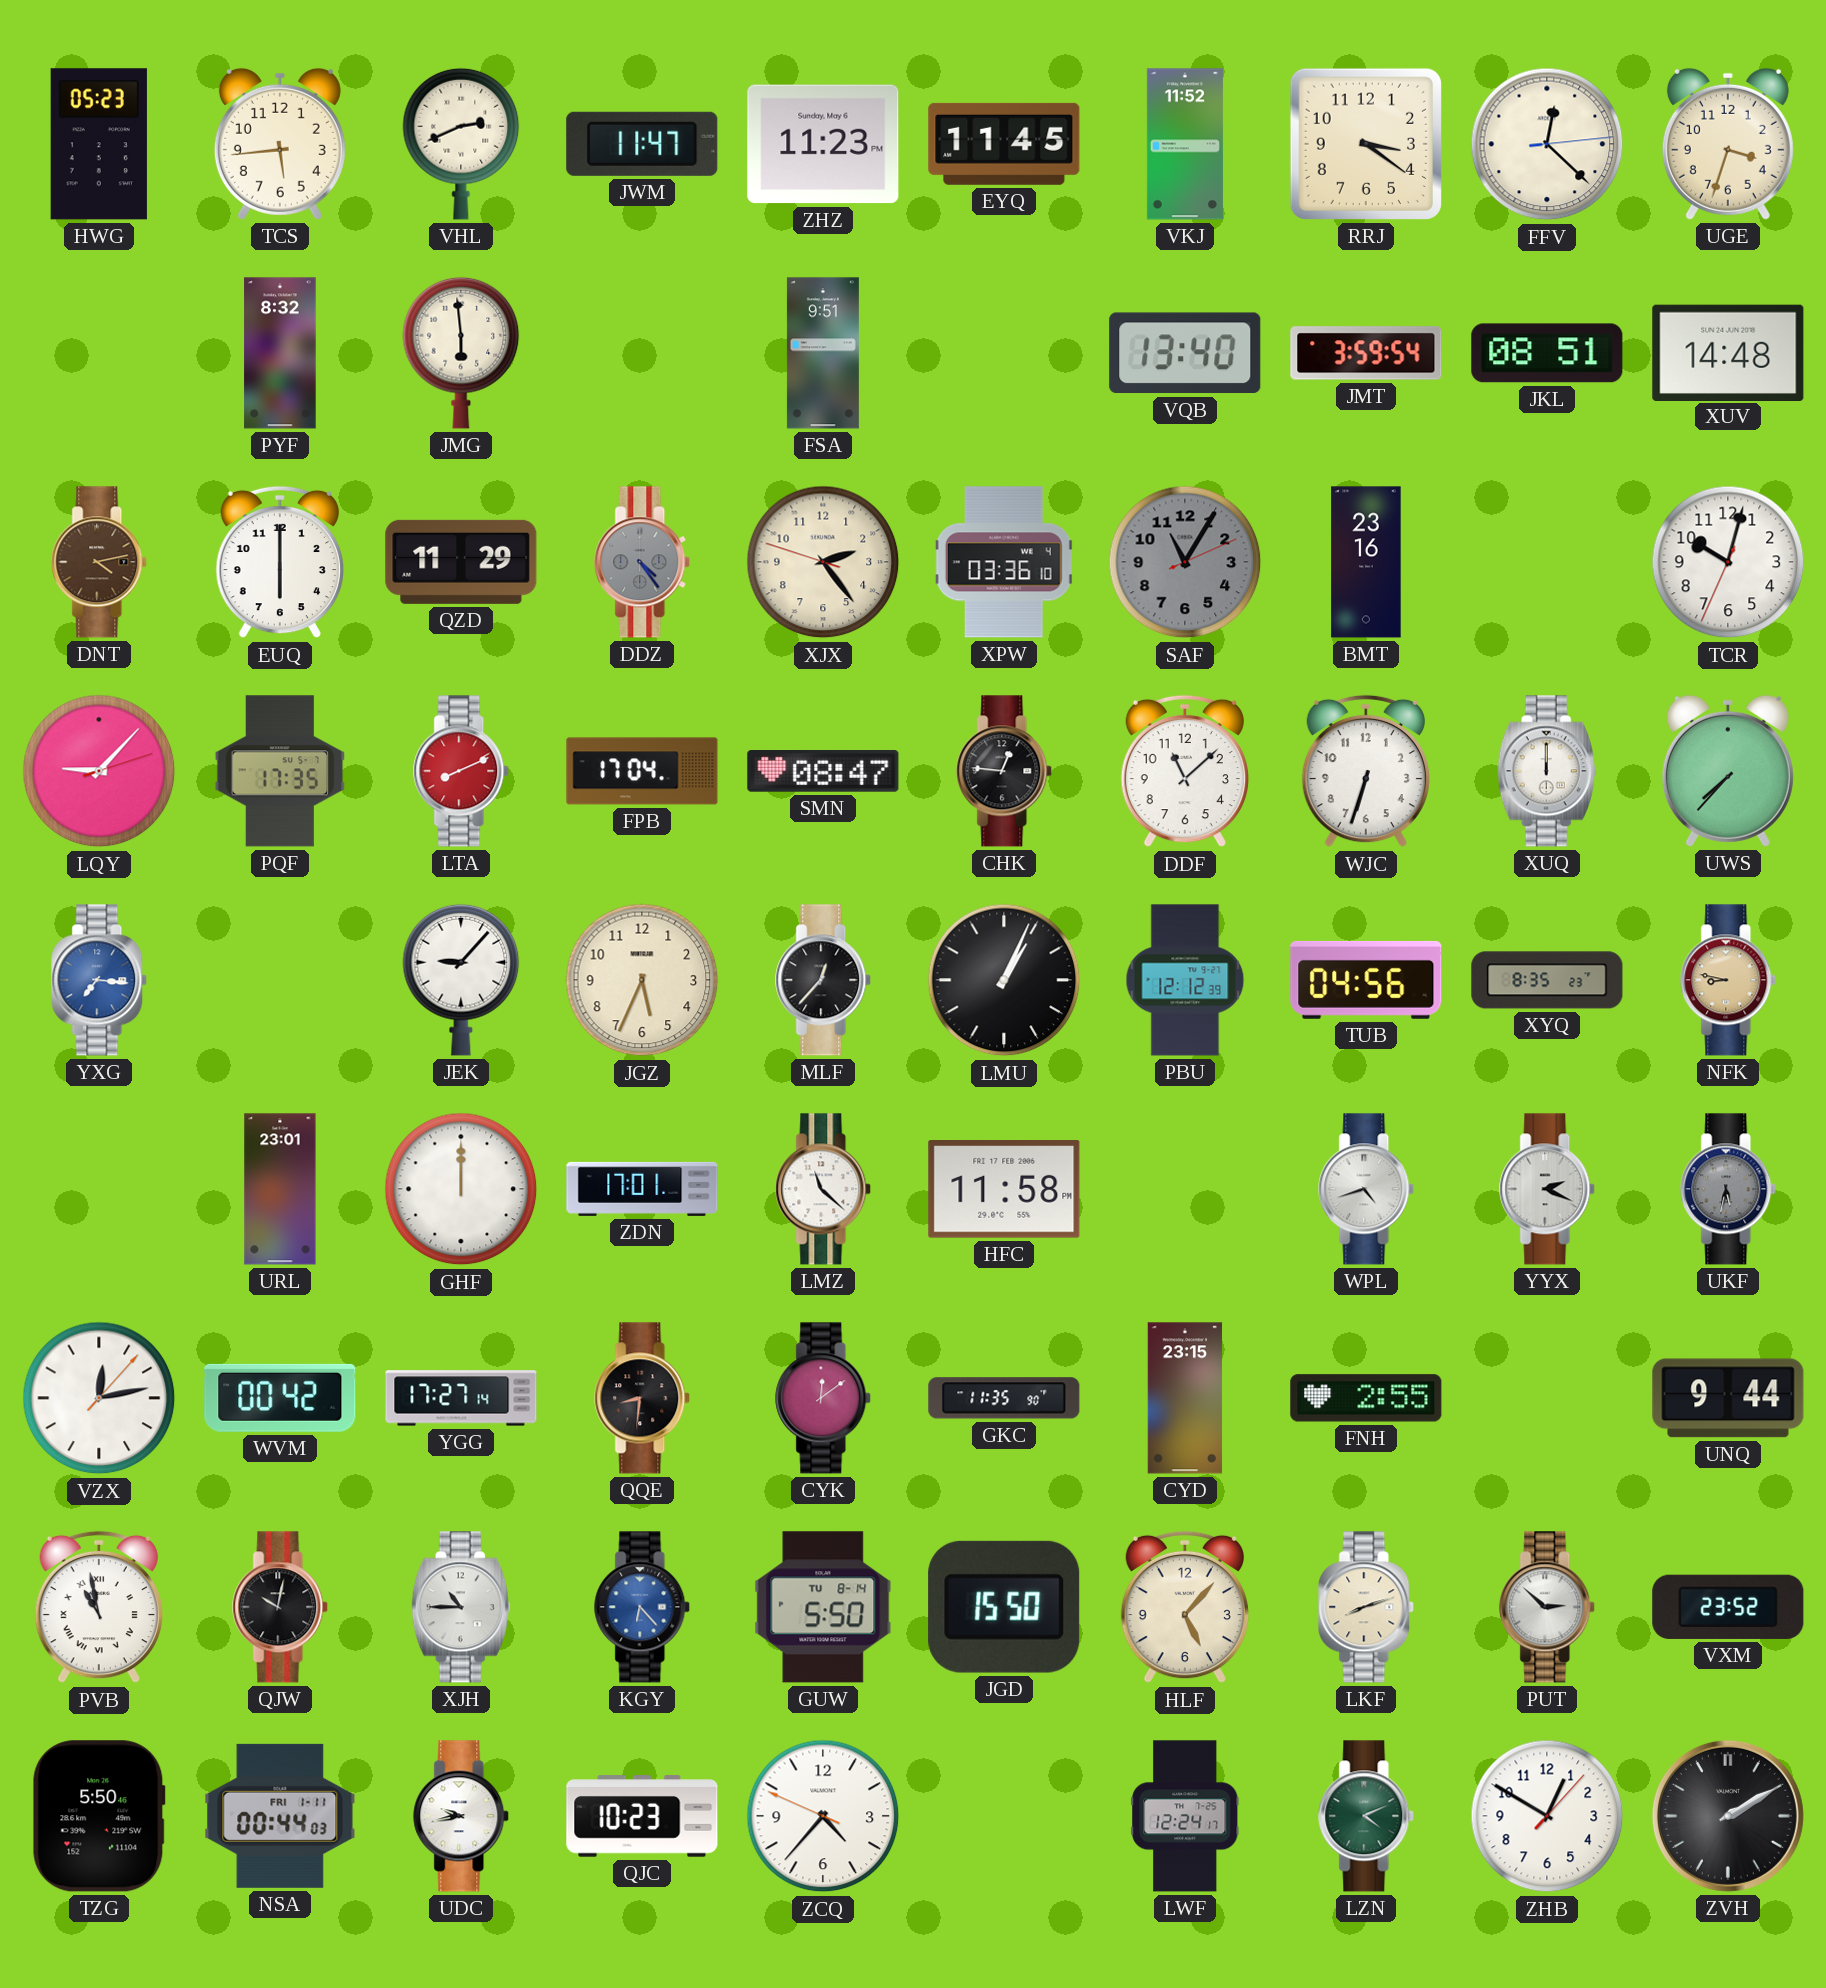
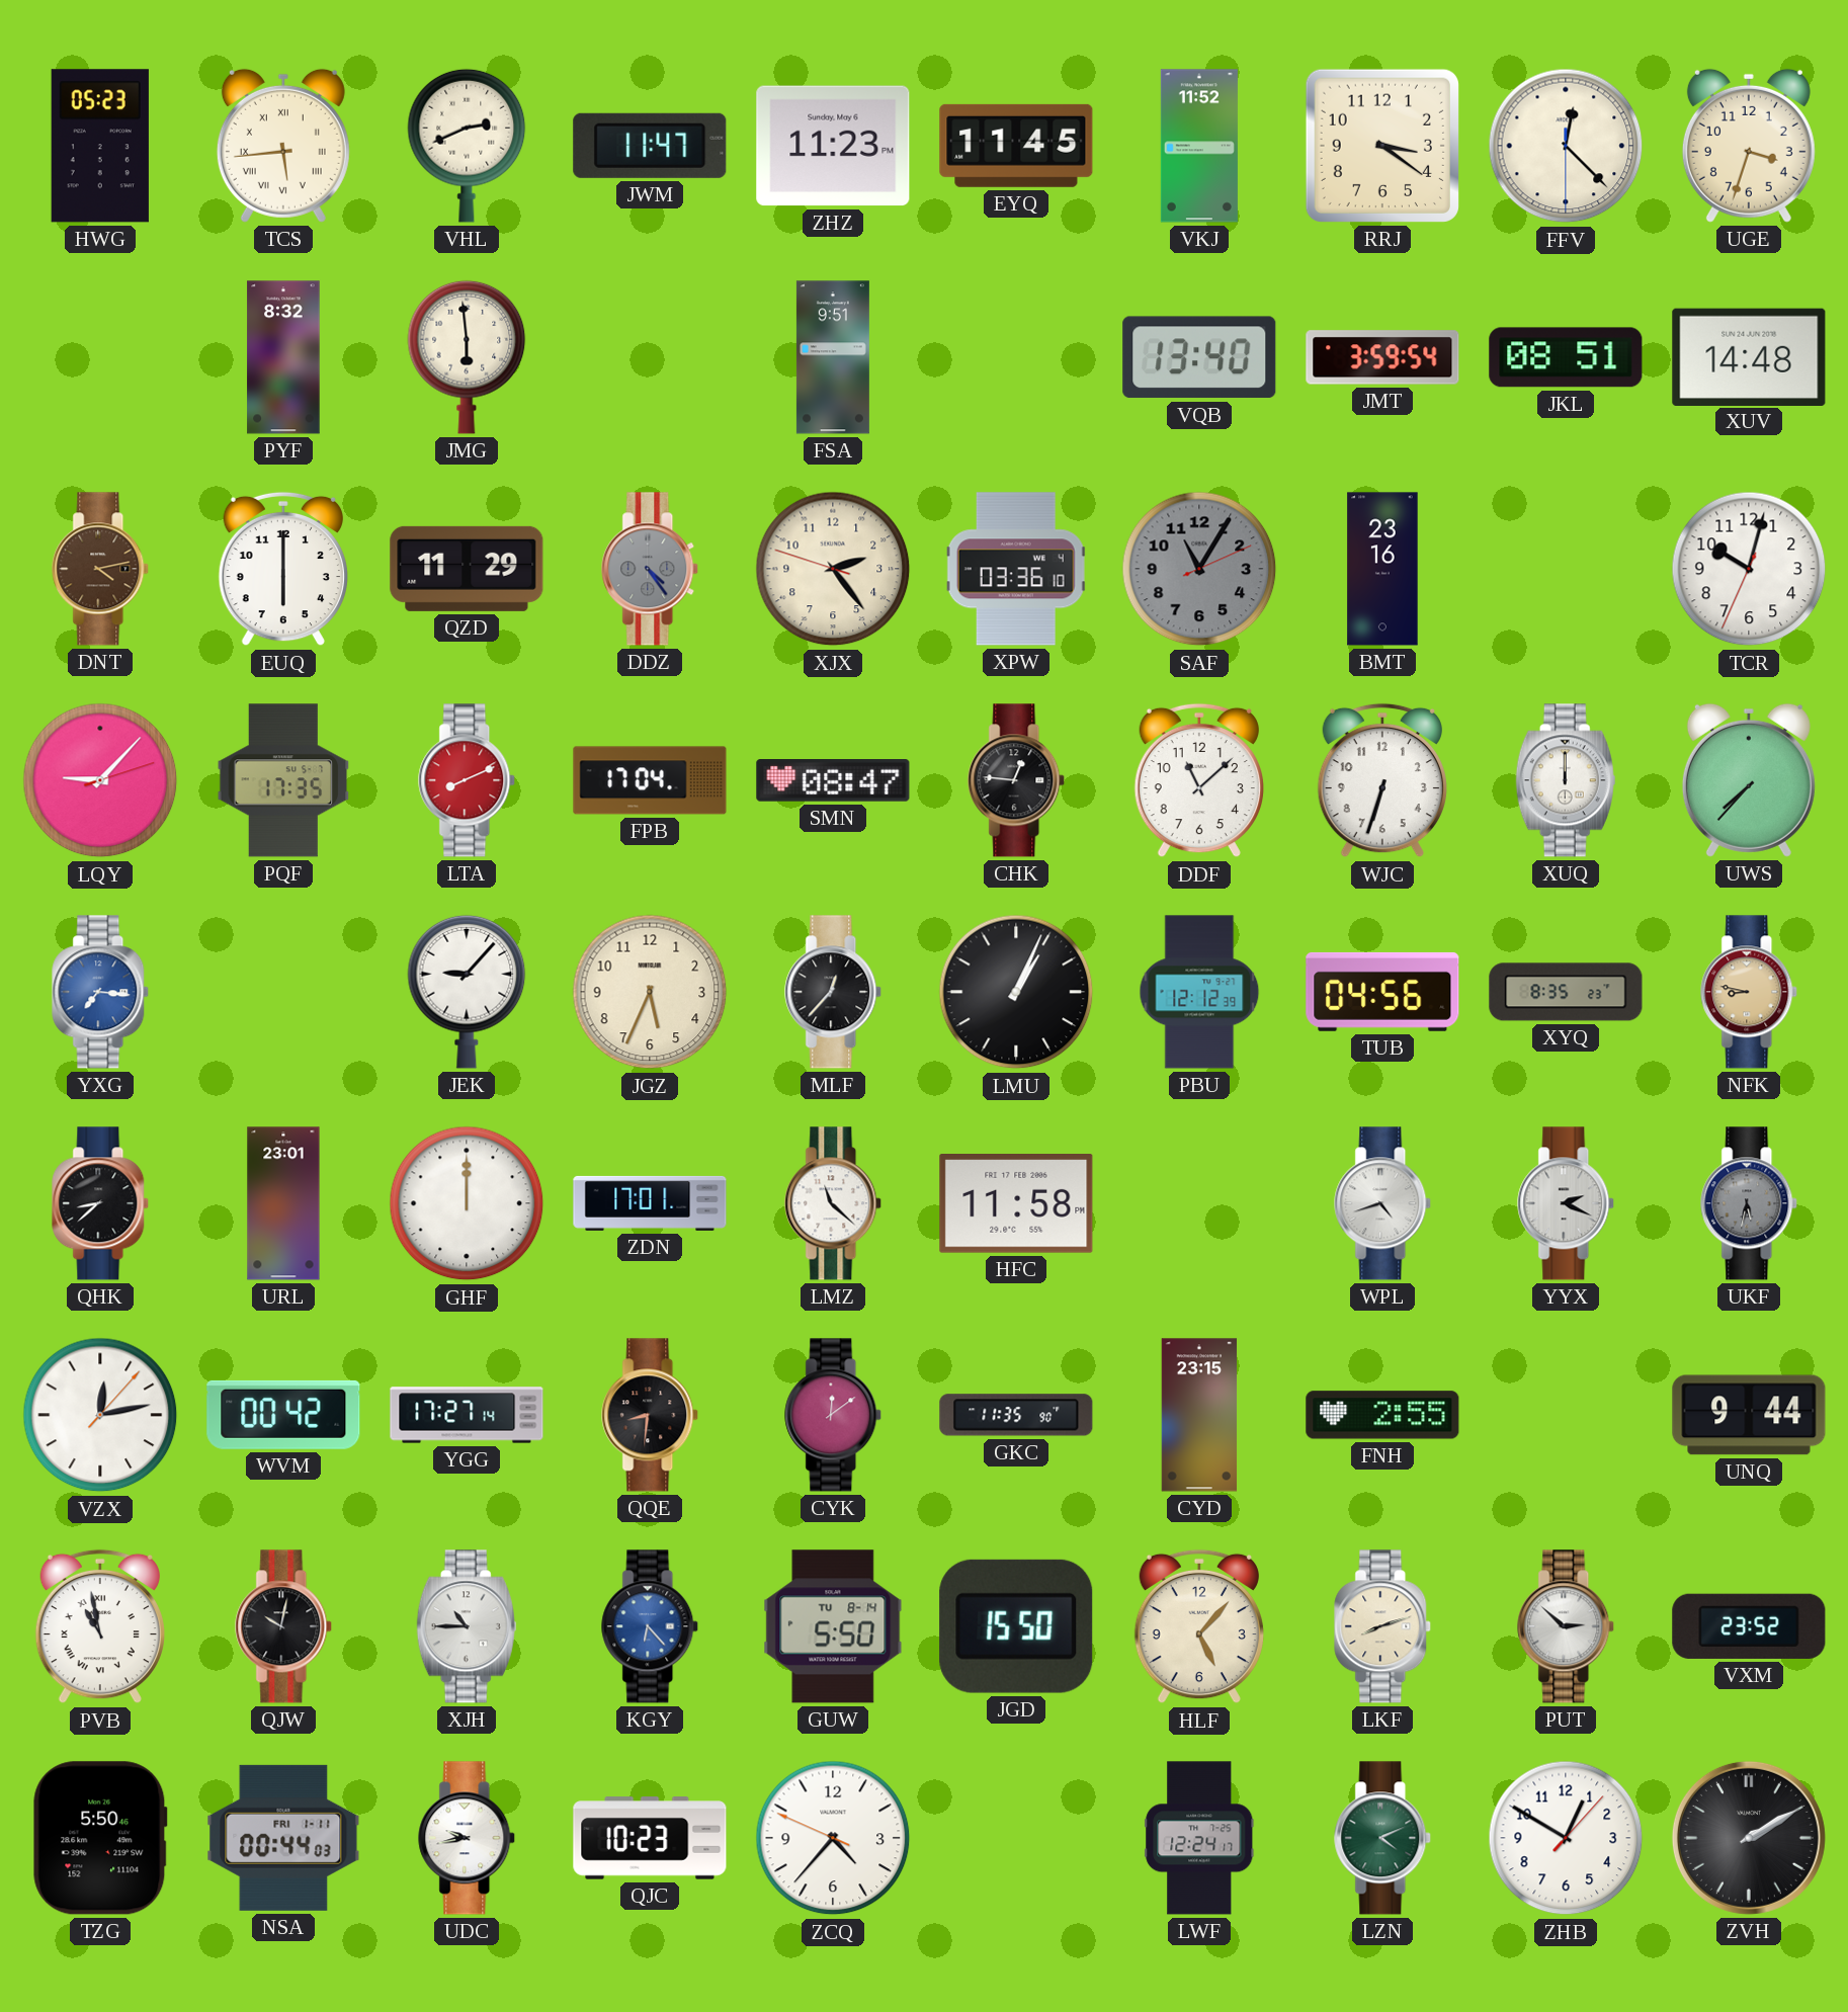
TCS numerals: Arabic -> Roman
FFV: 12:22:14 -> 12:22:30
QHK: none -> 8:38
